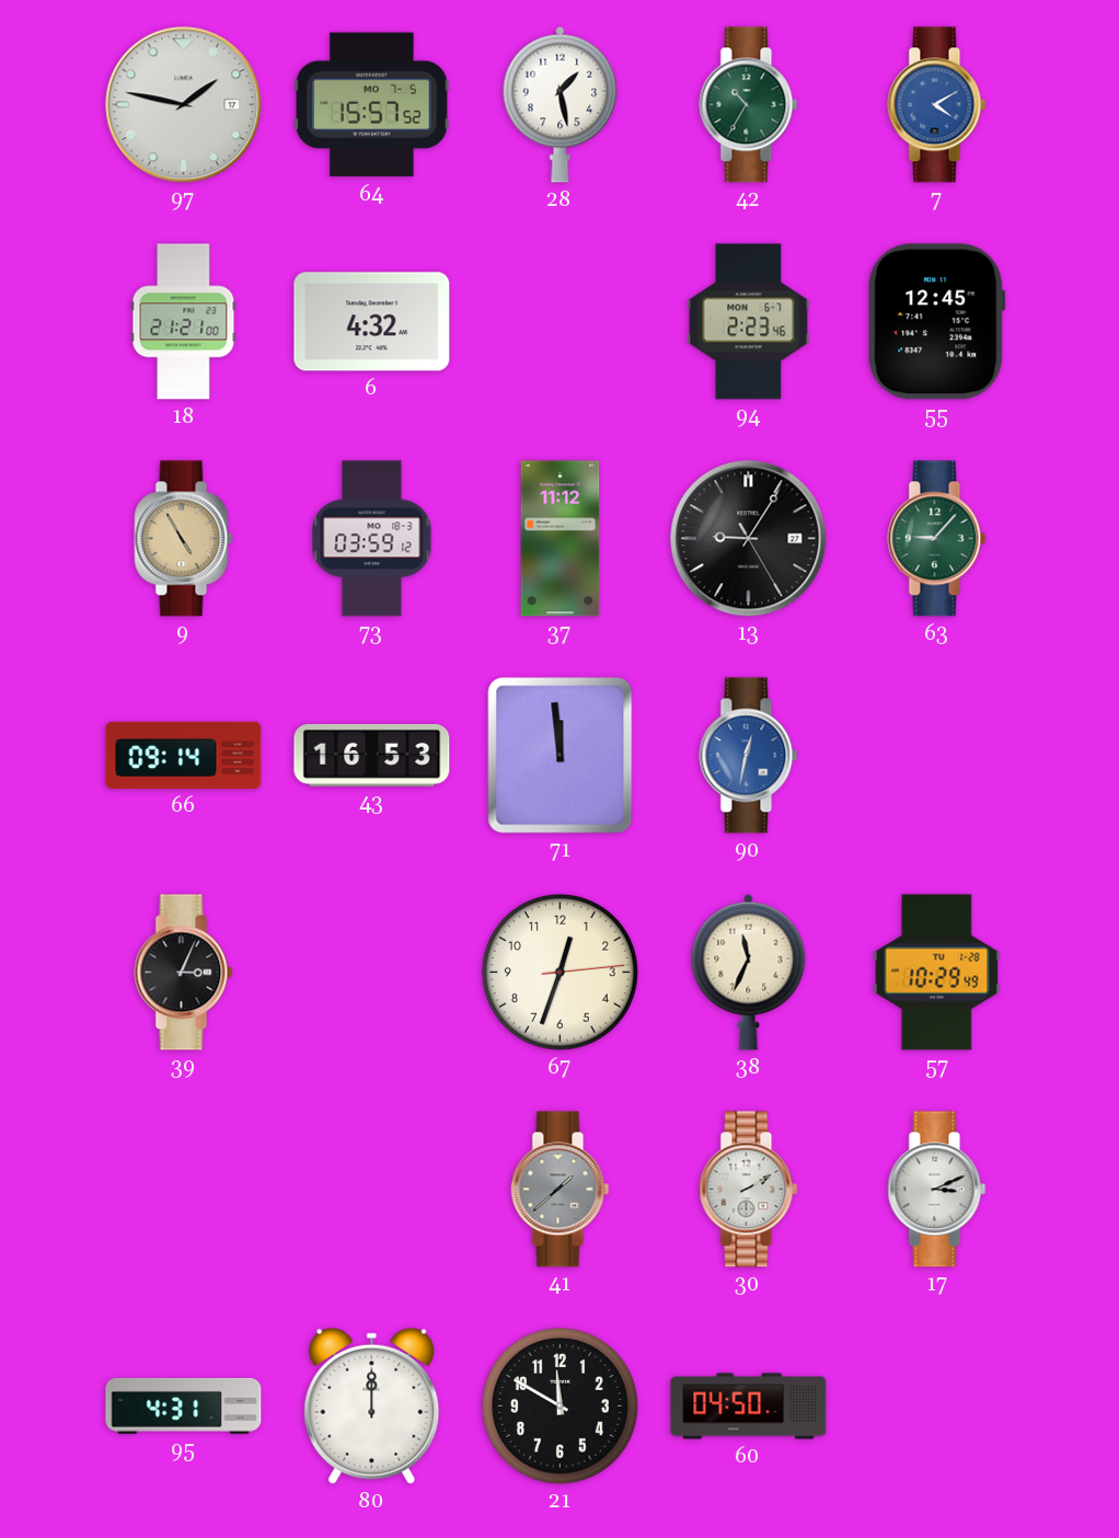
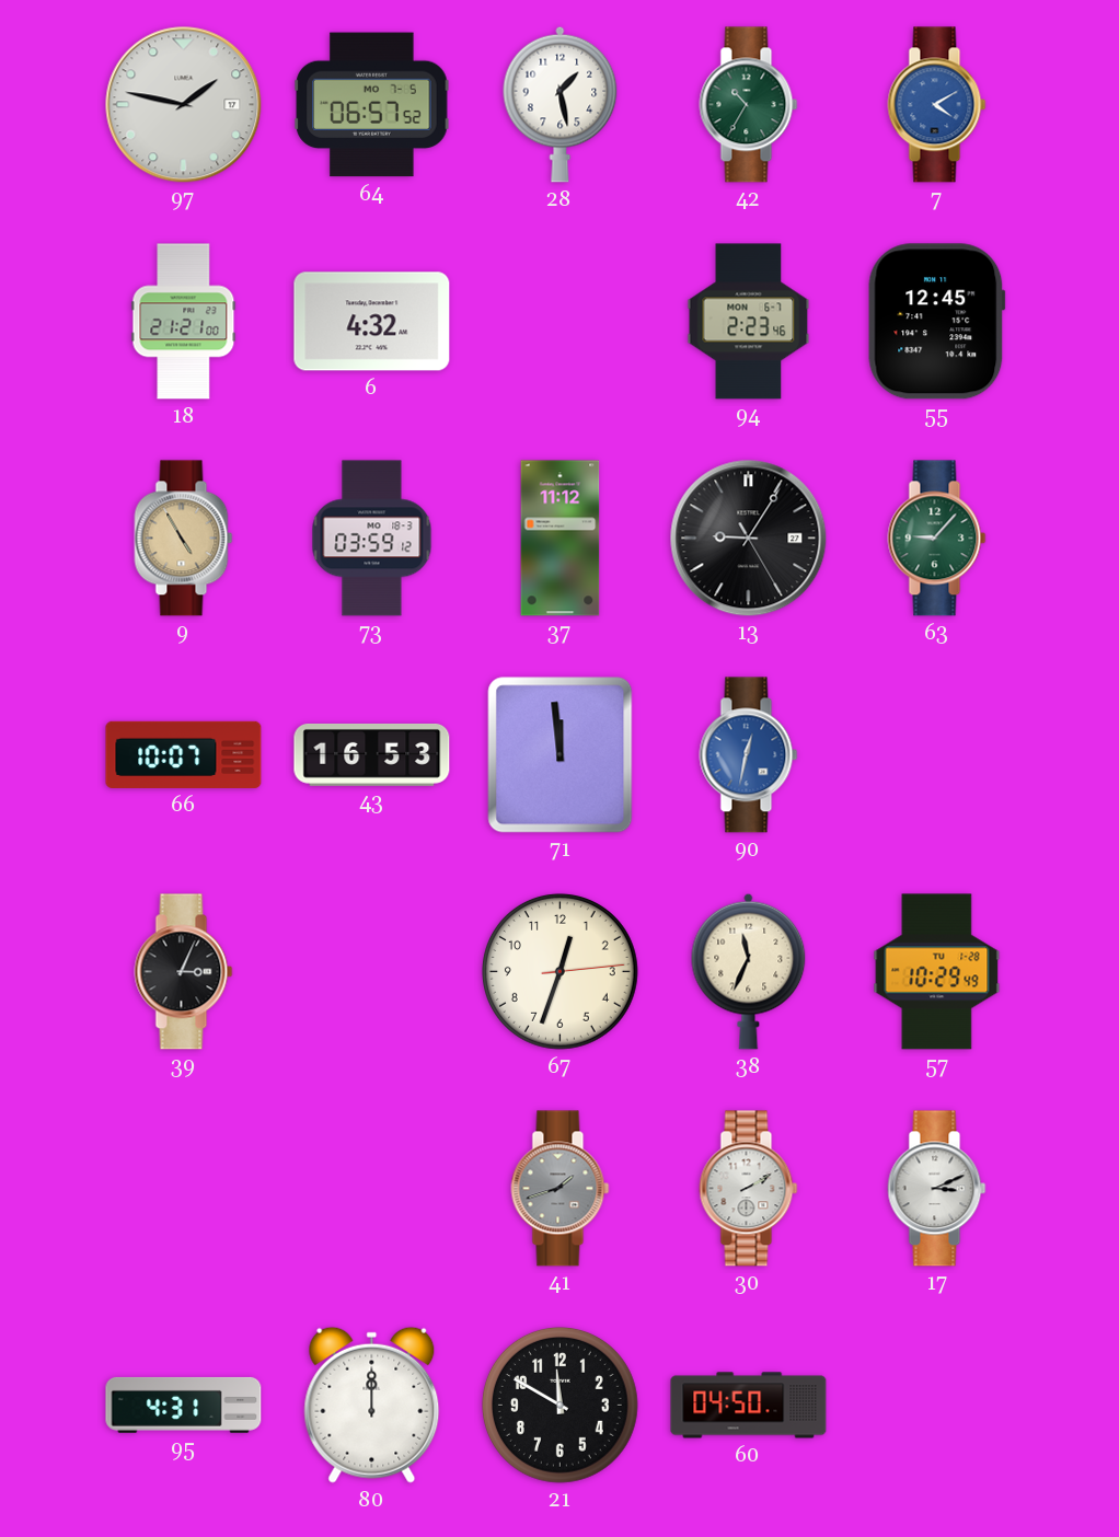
64: 15:57 -> 06:57
66: 09:14 -> 10:07
41: 1:38 -> 1:42
